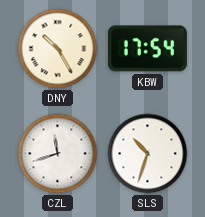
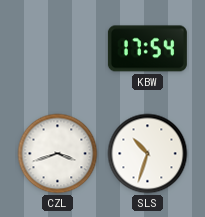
DNY: 10:25 -> none
CZL: 11:42 -> 3:42
